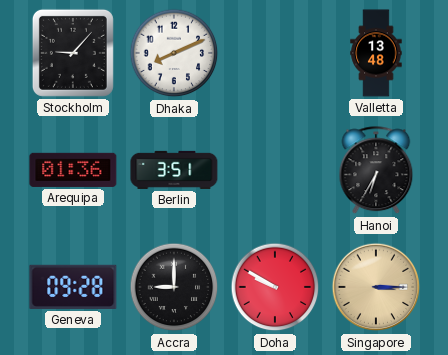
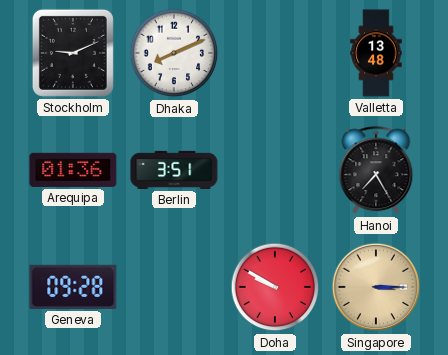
Stockholm: 9:07 -> 9:11
Hanoi: 6:35 -> 7:25
Accra: 9:00 -> none
